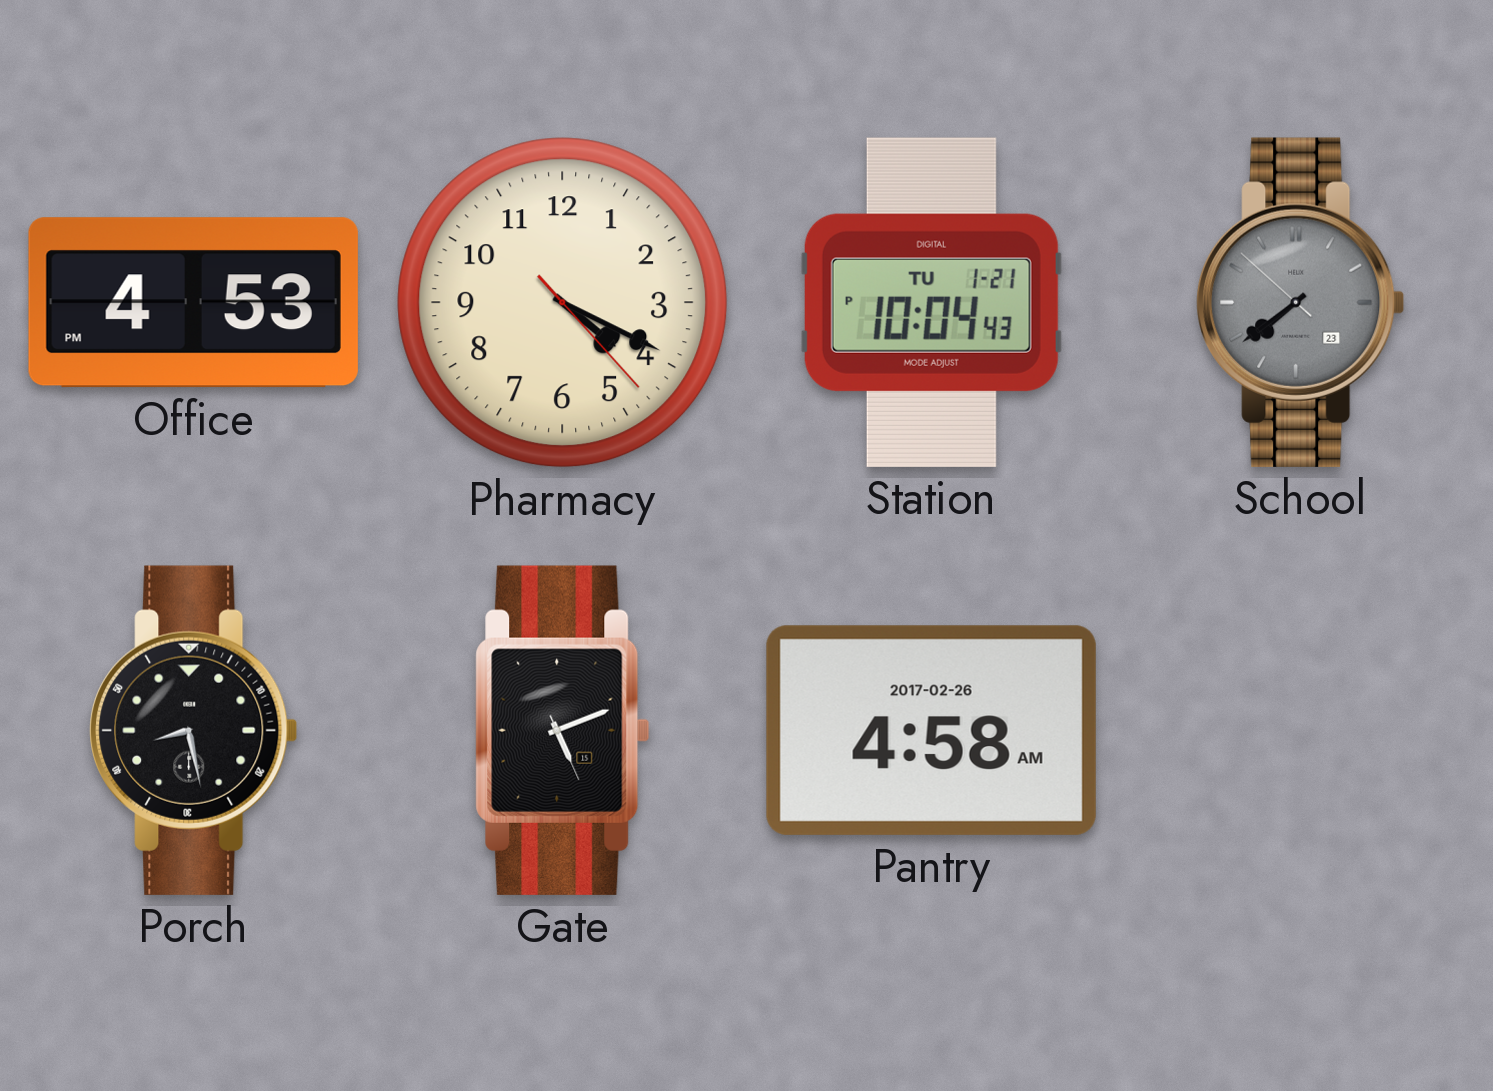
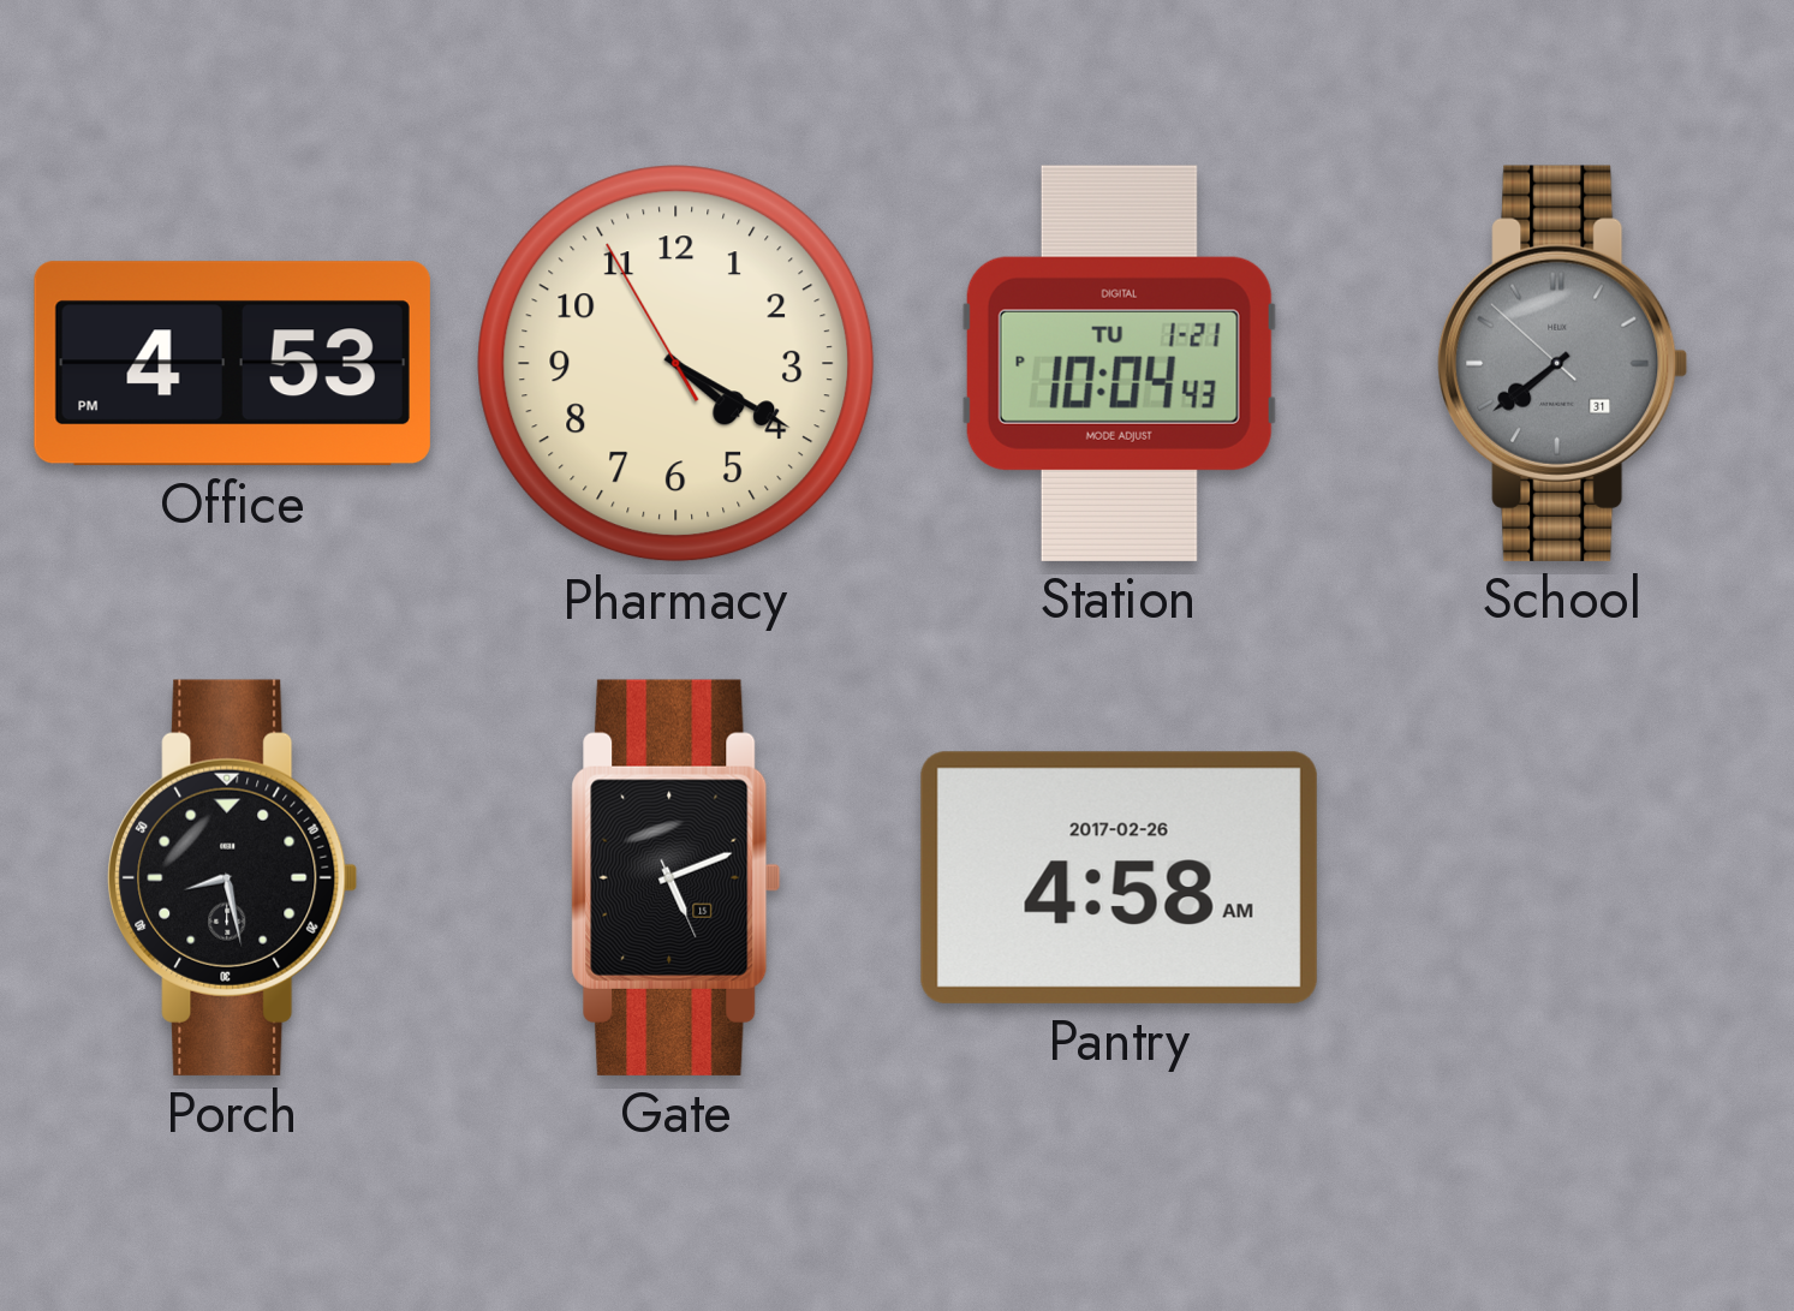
Pharmacy: 4:19:23 -> 4:19:55
School date: 23 -> 31
